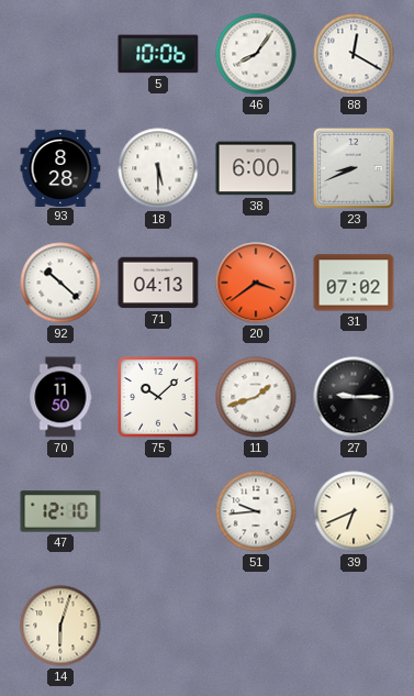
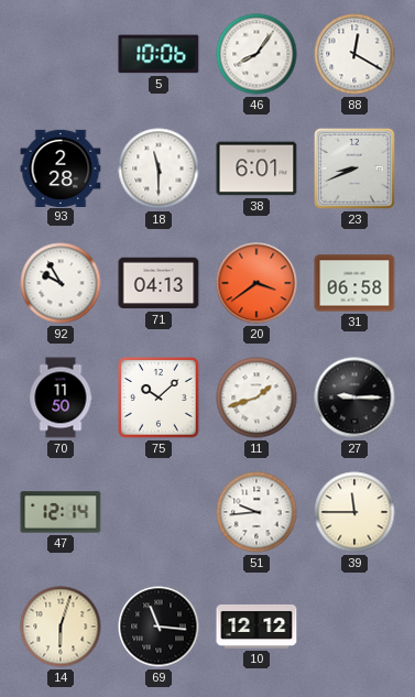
93: 8:28 -> 2:28
18: 5:30 -> 11:30
38: 6:00 -> 6:01
92: 10:22 -> 9:55
31: 07:02 -> 06:58
47: 12:10 -> 12:14
39: 6:41 -> 11:45
69: none -> 11:16
10: none -> 12:12
